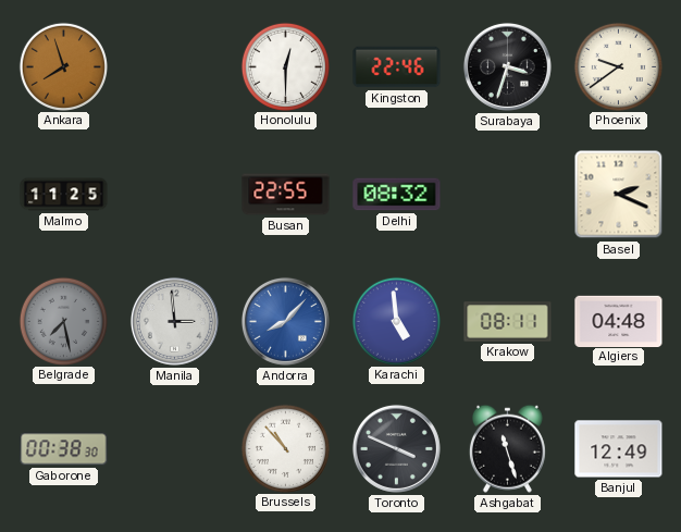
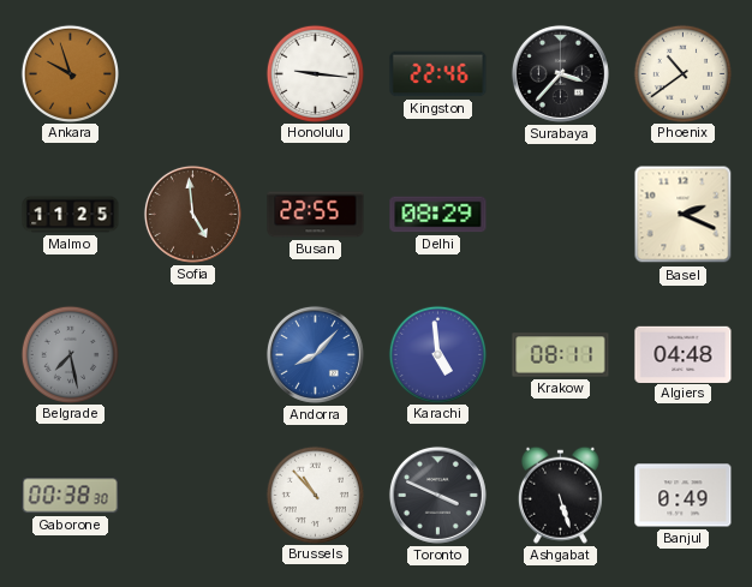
Ankara: 7:57 -> 9:57
Honolulu: 12:30 -> 9:16
Surabaya: 3:33 -> 3:37
Phoenix: 9:39 -> 10:39
Sofia: none -> 4:59
Delhi: 08:32 -> 08:29
Manila: 2:59 -> none
Ashgabat: 11:27 -> 5:27
Banjul: 12:49 -> 0:49
